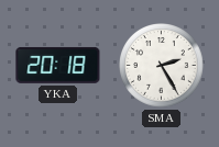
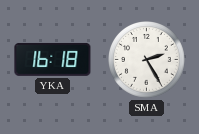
YKA: 20:18 -> 16:18
